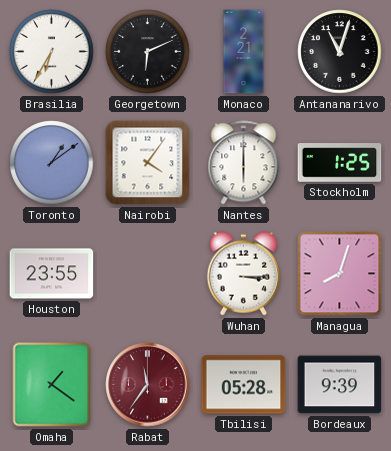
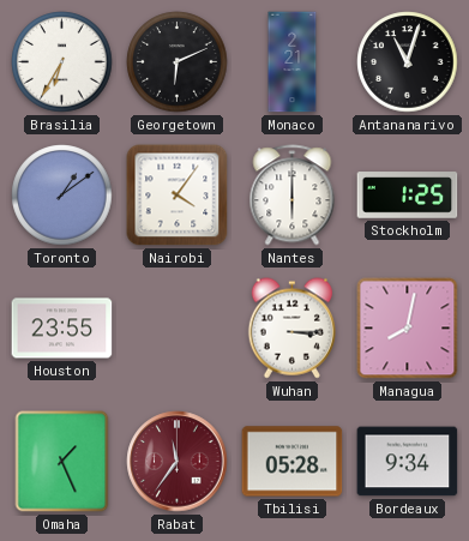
Managua: 8:03 -> 8:02
Omaha: 1:21 -> 1:26
Bordeaux: 9:39 -> 9:34
